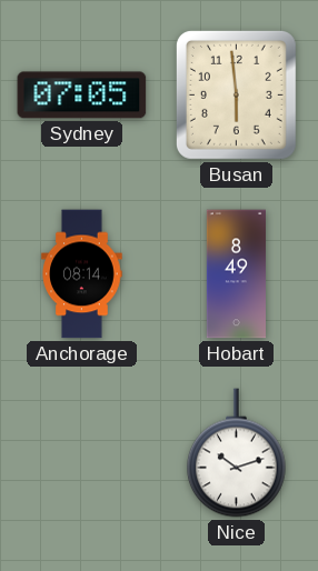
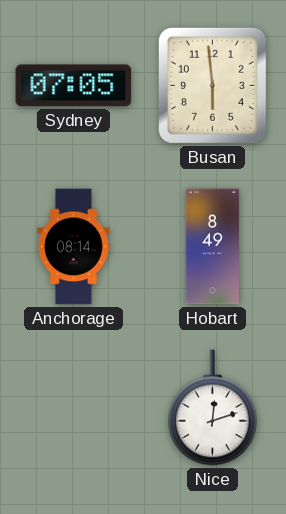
Nice: 10:12 -> 12:12
